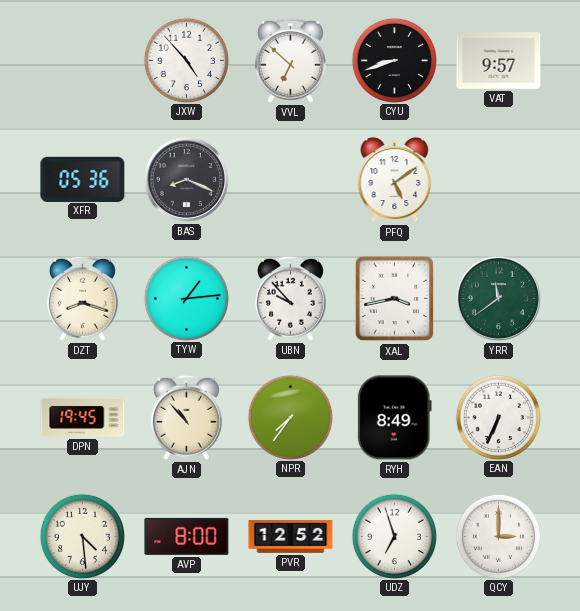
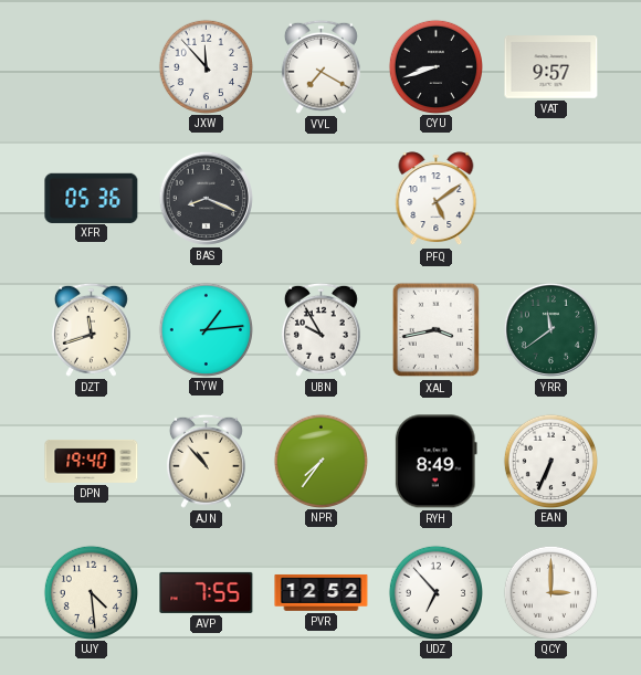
JXW: 4:53 -> 11:53
VVL: 6:52 -> 7:20
DZT: 8:18 -> 11:42
UBN: 9:53 -> 9:55
DPN: 19:45 -> 19:40
AVP: 8:00 -> 7:55
UDZ: 6:57 -> 6:53
